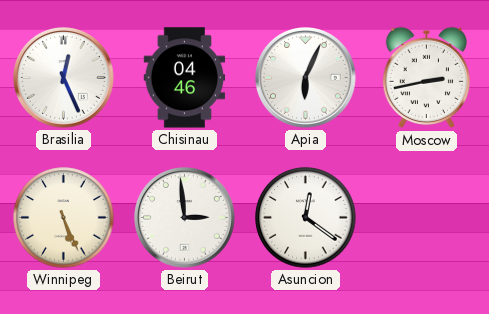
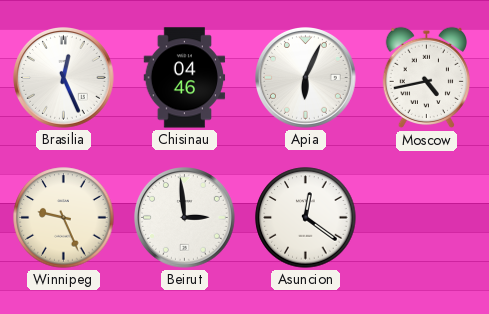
Moscow: 2:43 -> 4:43
Winnipeg: 5:26 -> 9:26
